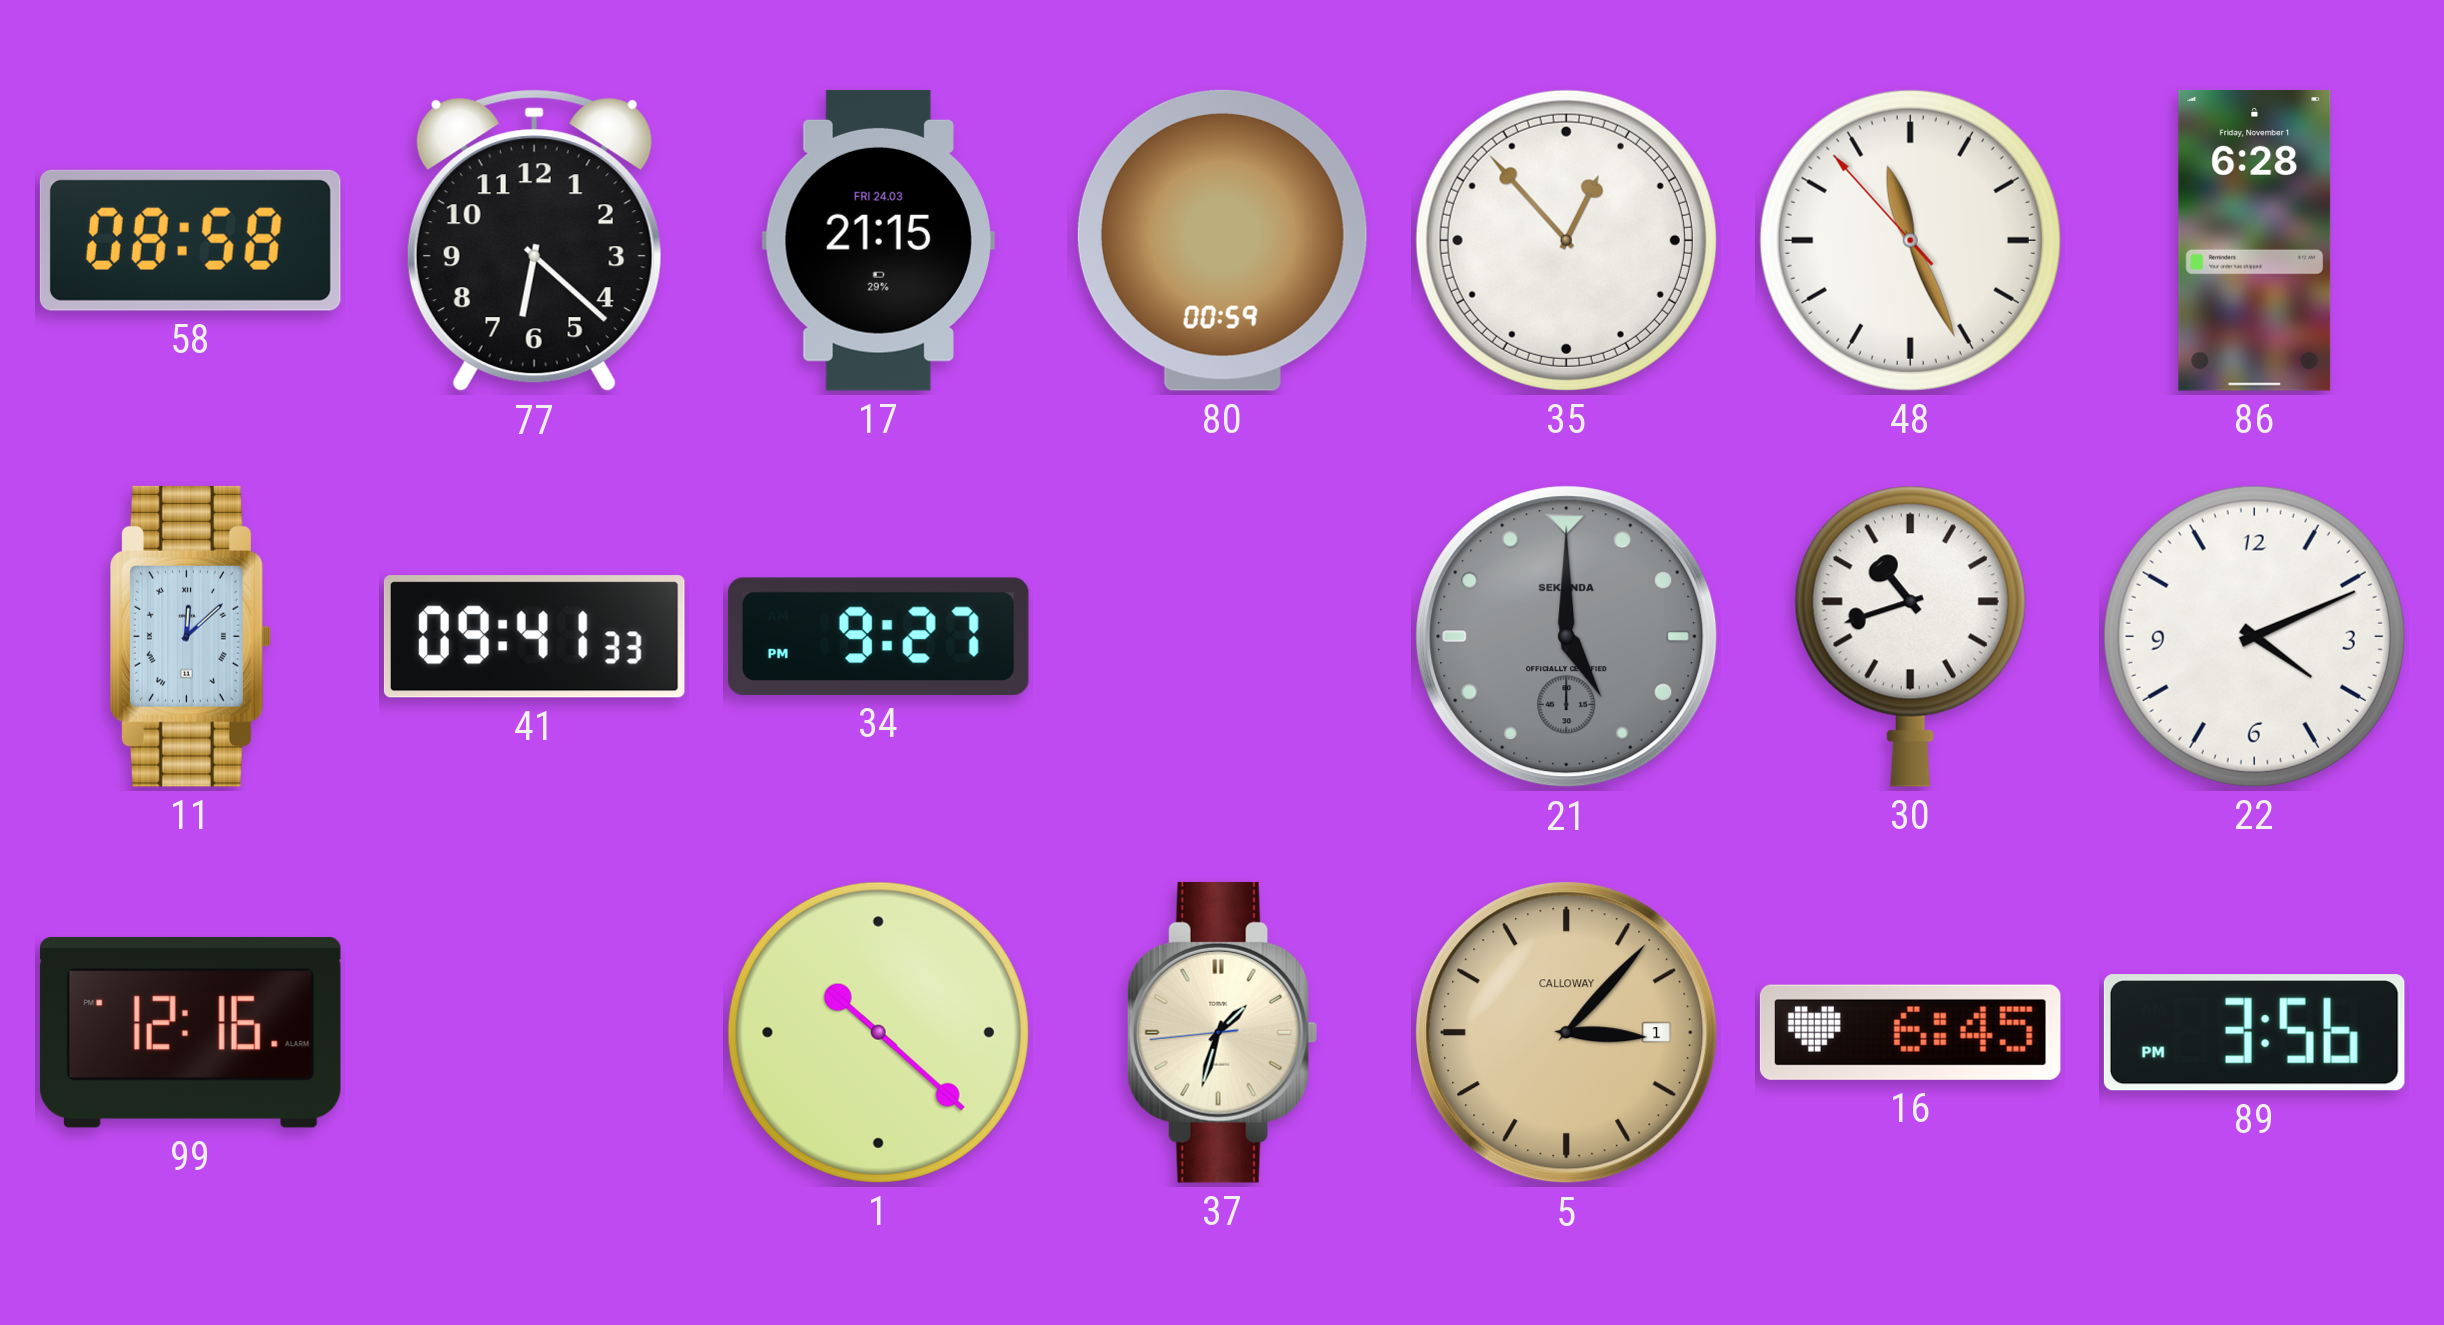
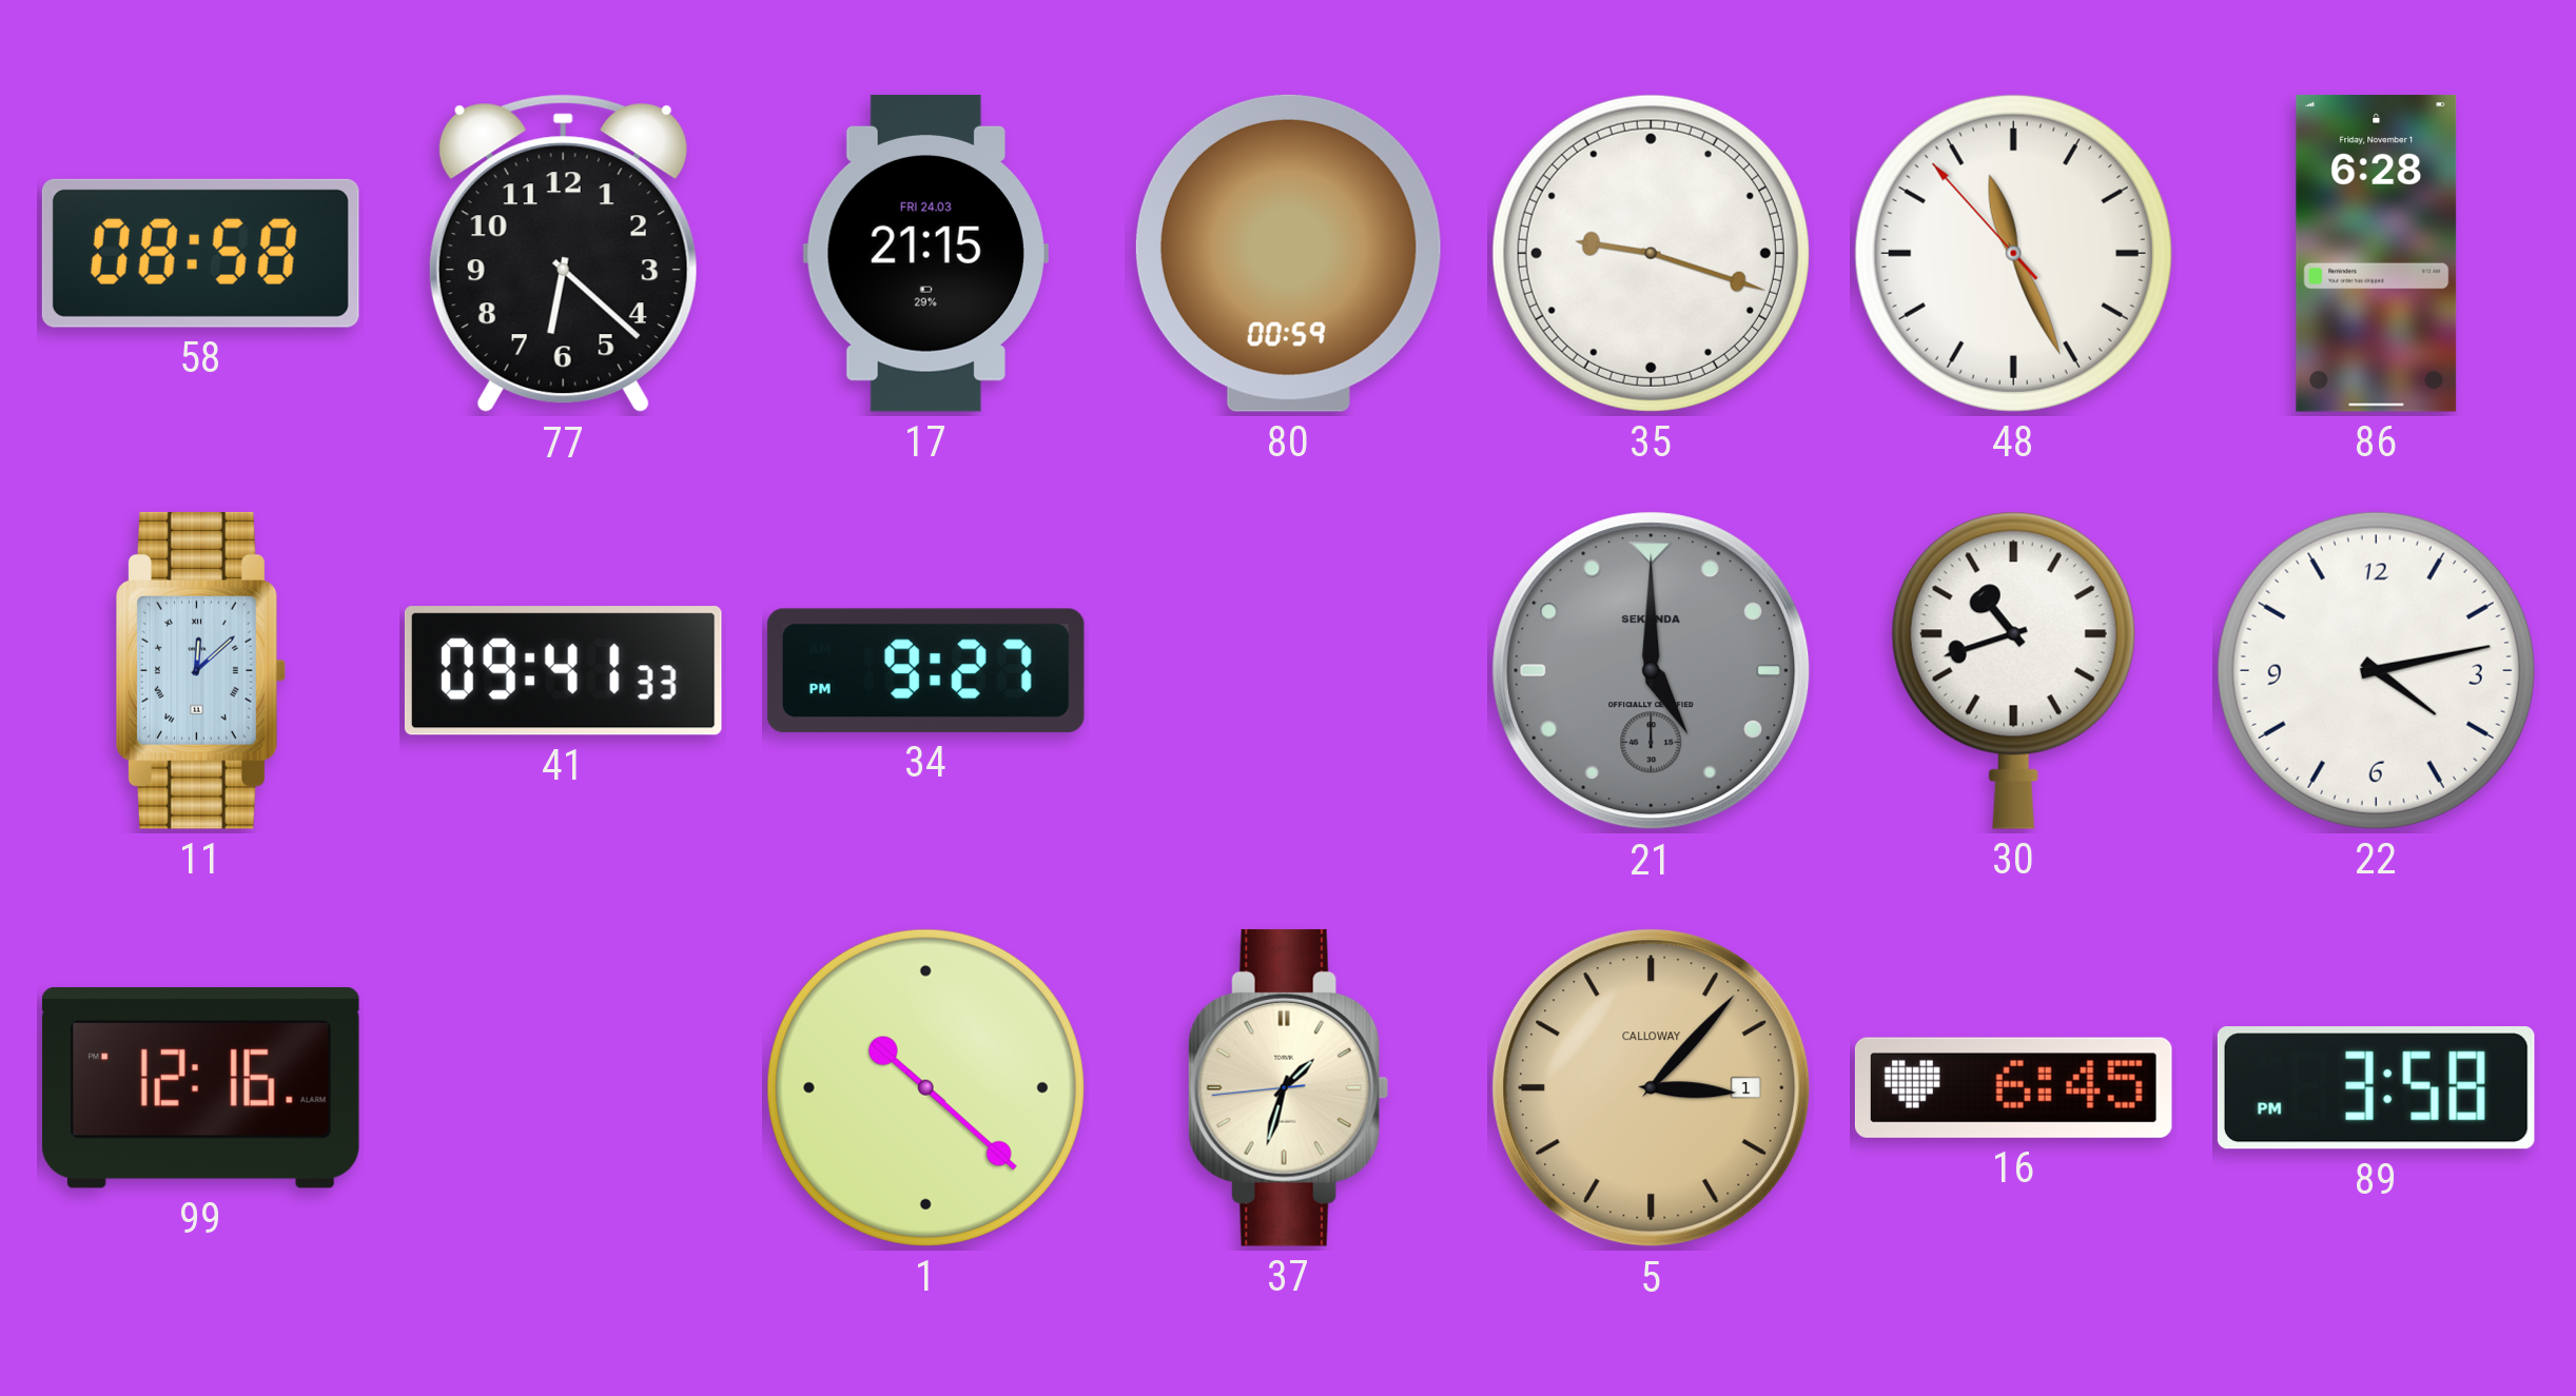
35: 12:53 -> 9:18
22: 4:11 -> 4:13
89: 3:56 -> 3:58
